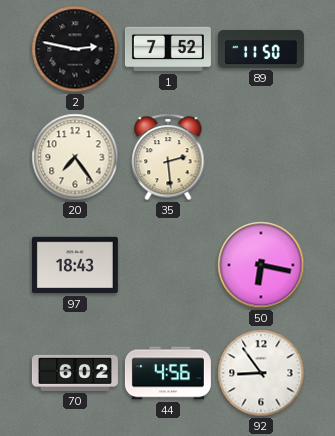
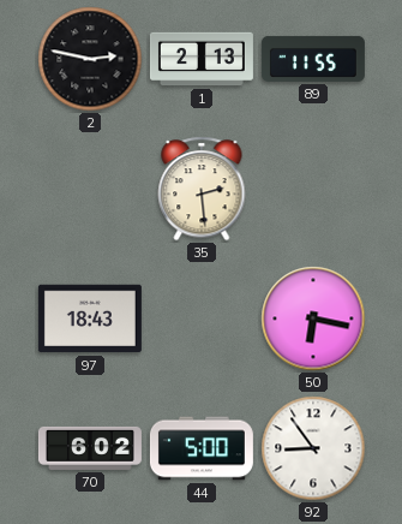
1: 7:52 -> 2:13
89: 11:50 -> 11:55
20: 7:24 -> none
44: 4:56 -> 5:00
